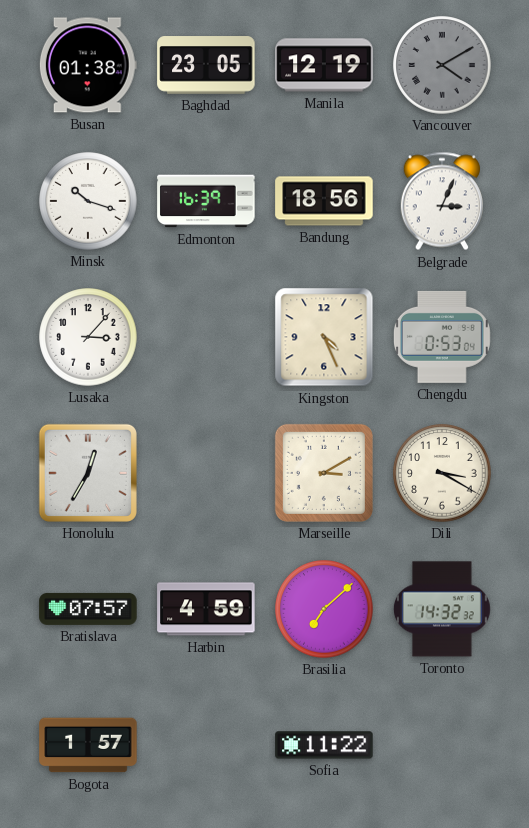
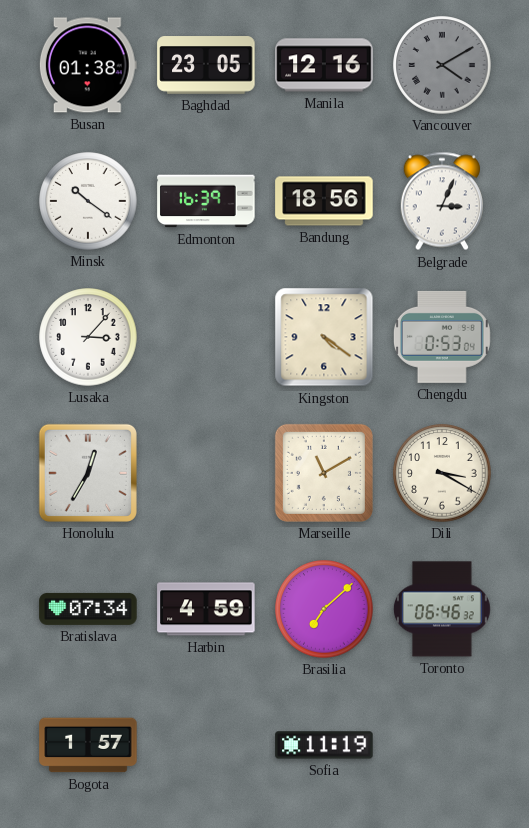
Manila: 12:19 -> 12:16
Minsk: 10:18 -> 10:21
Kingston: 4:26 -> 4:21
Marseille: 3:10 -> 11:10
Bratislava: 07:57 -> 07:34
Toronto: 14:32 -> 06:46
Sofia: 11:22 -> 11:19
